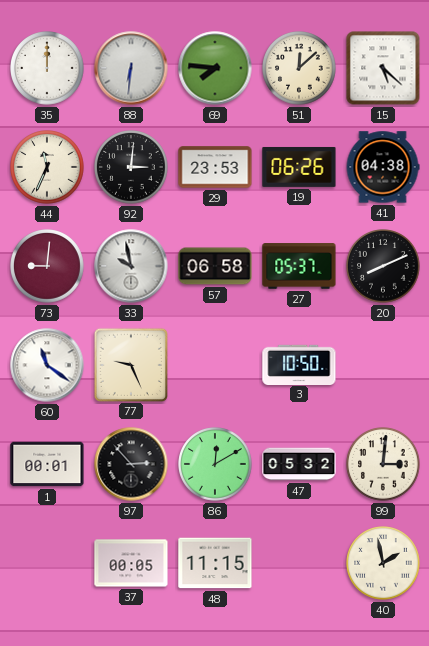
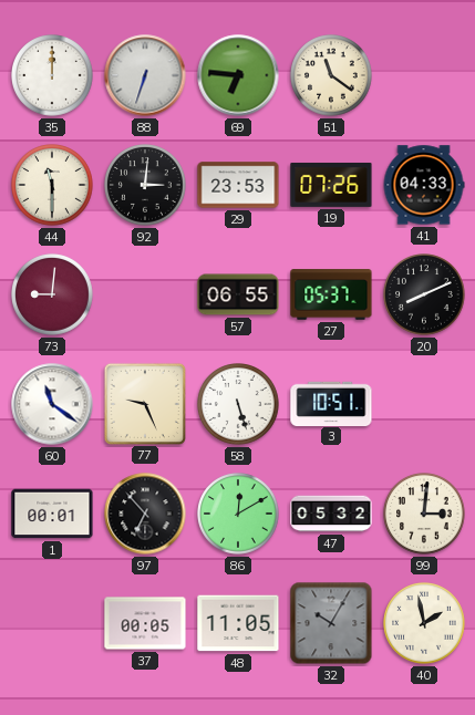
88: 6:31 -> 6:33
69: 7:46 -> 6:46
51: 12:08 -> 11:21
15: 5:22 -> none
44: 11:34 -> 11:30
19: 06:26 -> 07:26
41: 04:38 -> 04:33
33: 9:58 -> none
57: 06:58 -> 06:55
58: none -> 5:27
3: 10:50 -> 10:51
97: 2:53 -> 6:53
48: 11:15 -> 11:05
32: none -> 10:05
